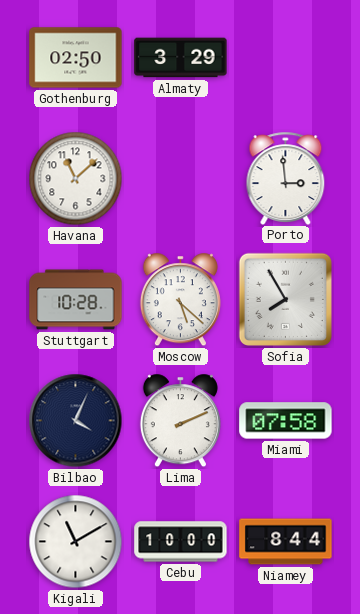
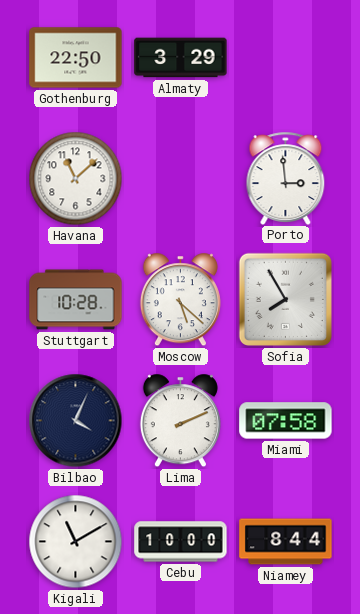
Gothenburg: 02:50 -> 22:50
